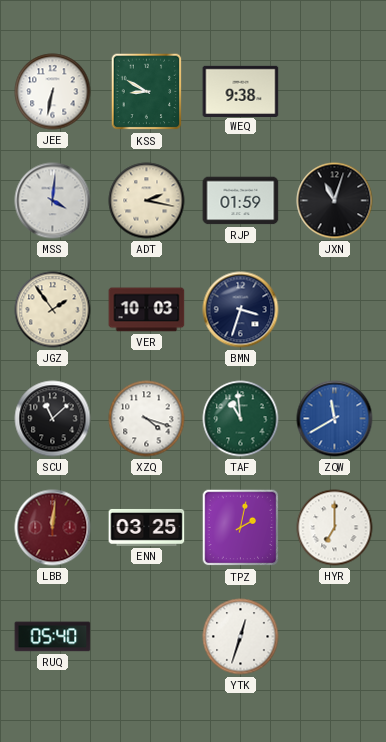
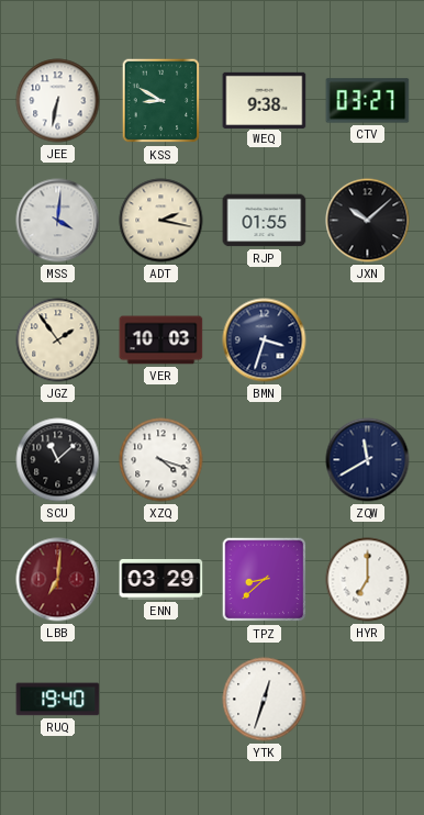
CTV: none -> 03:27
RJP: 01:59 -> 01:55
JXN: 11:03 -> 10:08
TAF: 10:59 -> none
ZQW dial: blue -> navy
LBB: 12:01 -> 7:01
ENN: 03:25 -> 03:29
TPZ: 2:02 -> 8:38
RUQ: 05:40 -> 19:40
